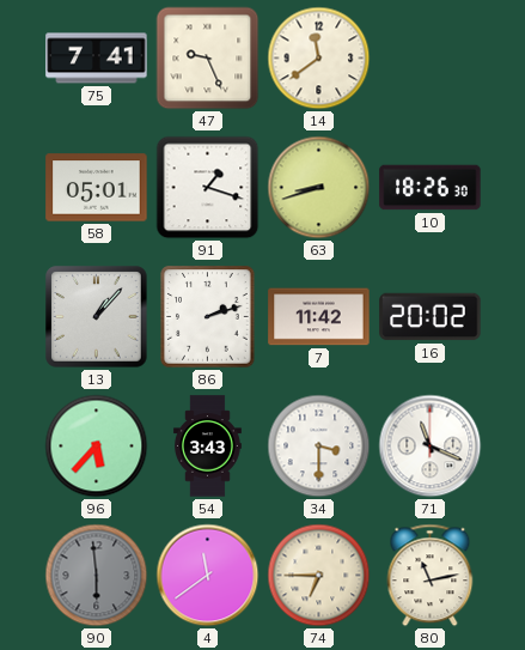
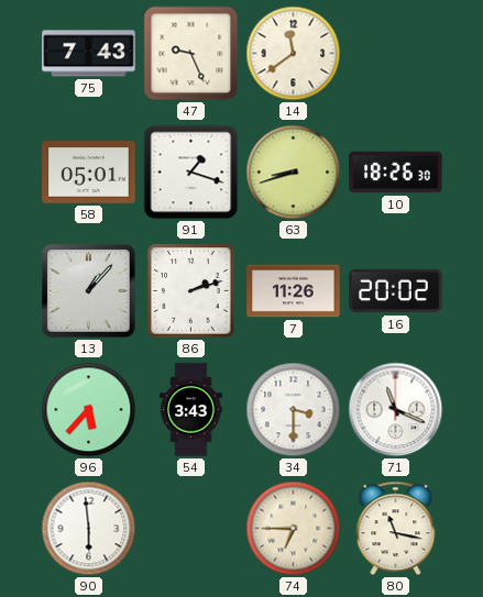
75: 7:41 -> 7:43
7: 11:42 -> 11:26
90 dial: grey -> white
4: 11:39 -> none
80: 11:13 -> 11:17
